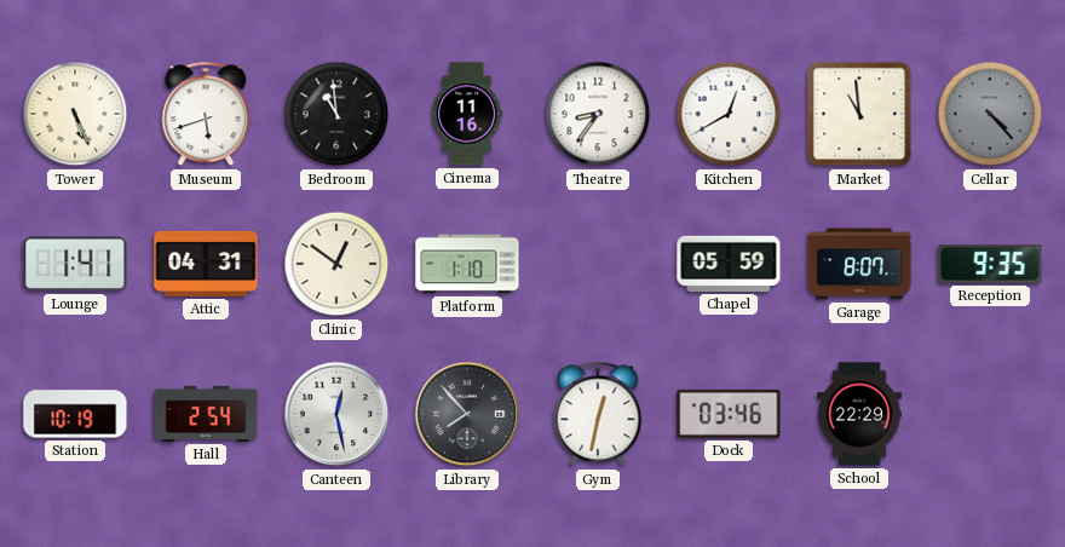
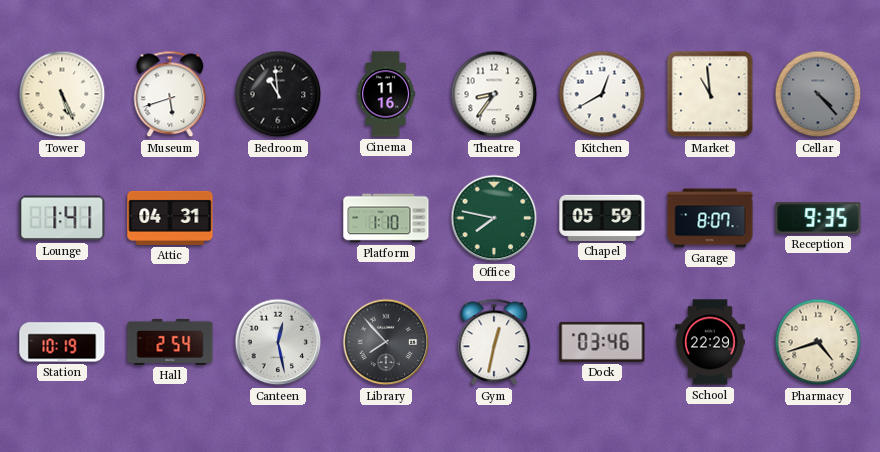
Clinic: 12:51 -> none
Office: none -> 7:47
Pharmacy: none -> 4:42
